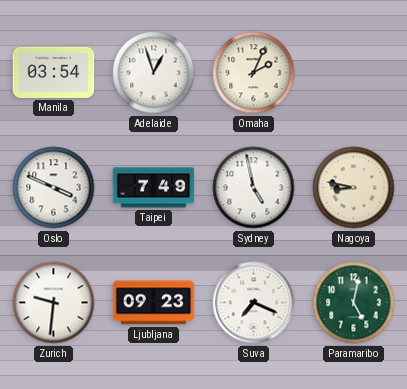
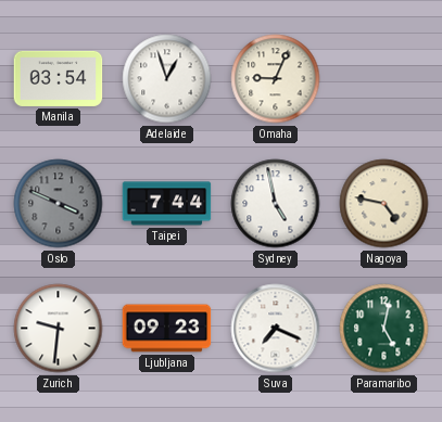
Omaha: 2:04 -> 9:04
Oslo dial: white -> grey
Taipei: 7:49 -> 7:44
Nagoya: 8:47 -> 4:47
